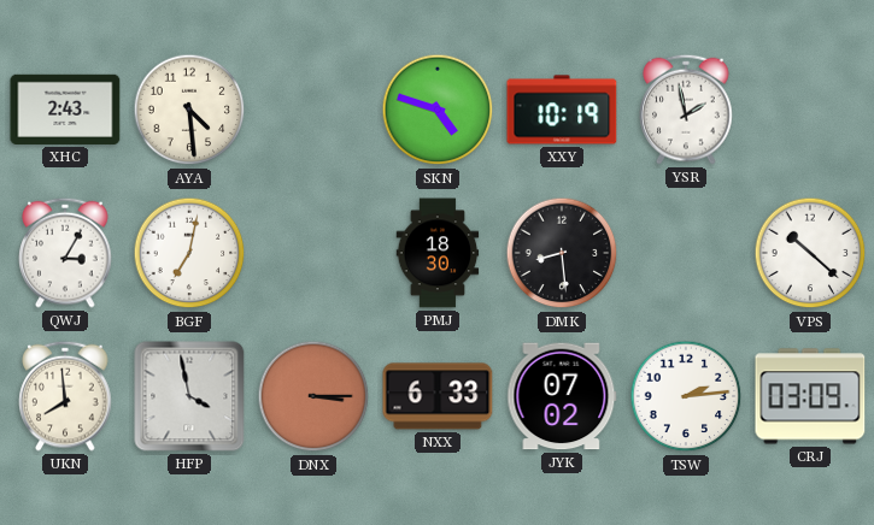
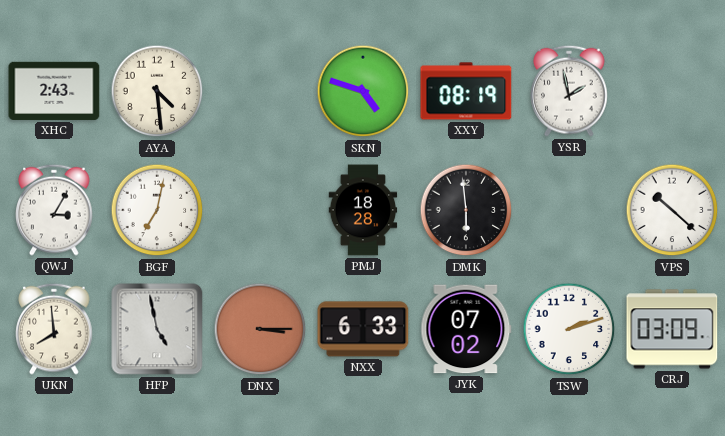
XXY: 10:19 -> 08:19
PMJ: 18:30 -> 18:28
DMK: 8:29 -> 5:59
HFP: 3:58 -> 4:58
TSW: 2:14 -> 2:12
